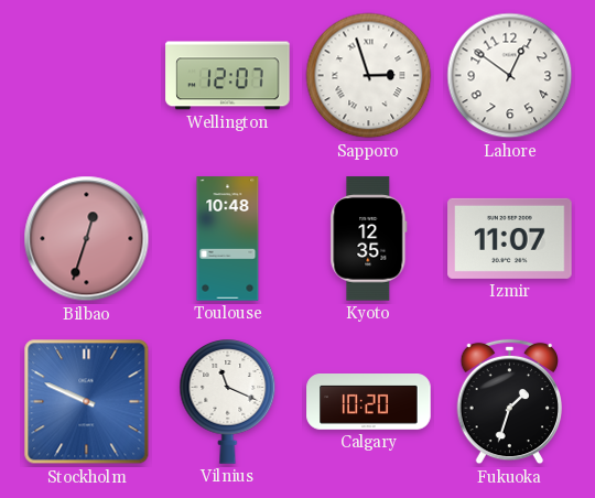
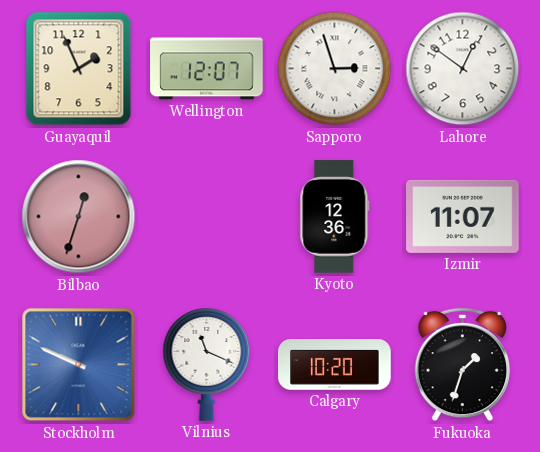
Guayaquil: none -> 1:56
Toulouse: 10:48 -> none
Kyoto: 12:35 -> 12:36
